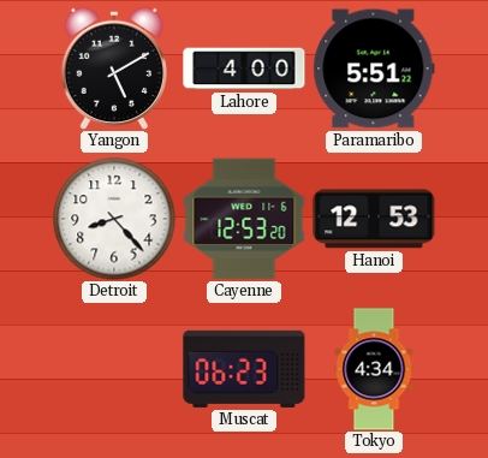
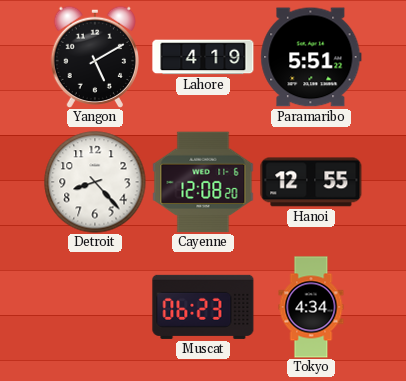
Lahore: 4:00 -> 4:19
Cayenne: 12:53 -> 12:08
Hanoi: 12:53 -> 12:55
